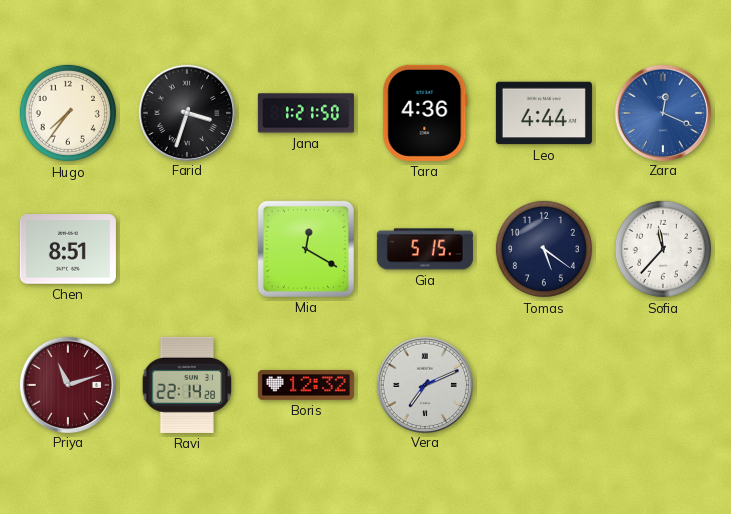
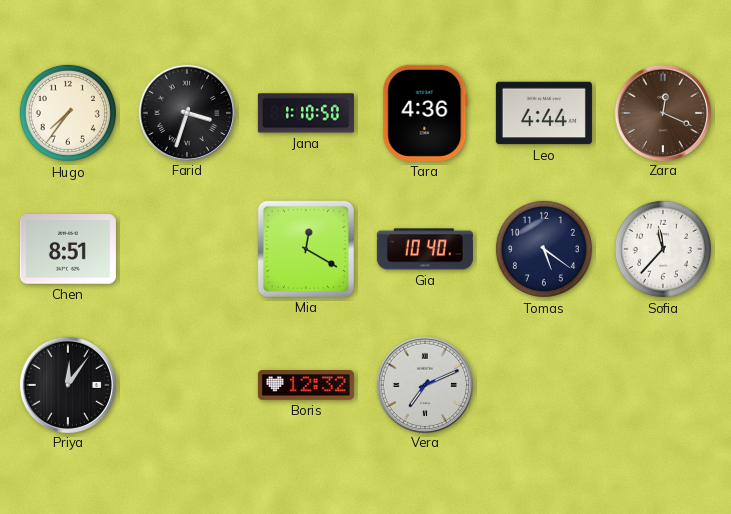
Jana: 1:21 -> 1:10
Zara dial: blue -> brown
Gia: 5:15 -> 10:40
Priya: 11:12 -> 12:06
Priya dial: burgundy -> black
Ravi: 22:14 -> none
